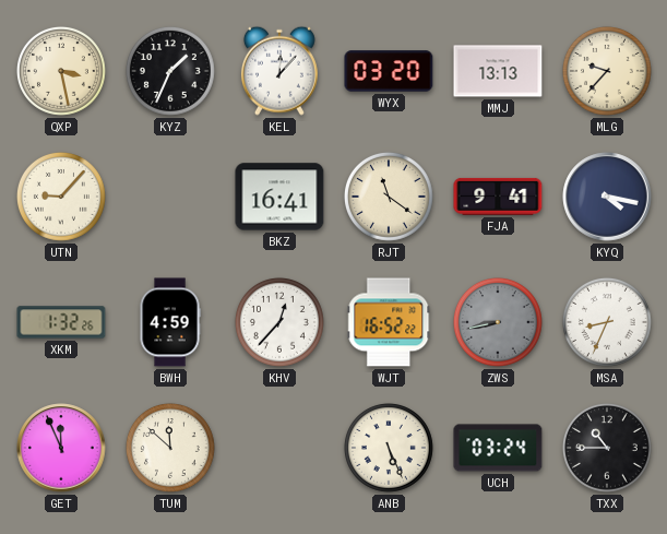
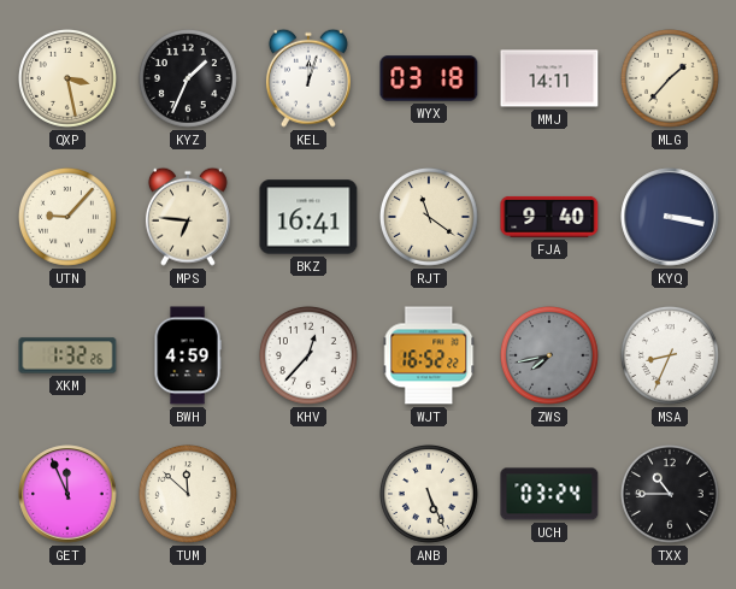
KEL: 12:07 -> 12:03
WYX: 03:20 -> 03:18
MMJ: 13:13 -> 14:11
MLG: 9:37 -> 1:37
MPS: none -> 6:46
FJA: 9:41 -> 9:40
KYQ: 4:17 -> 3:17
ZWS: 8:43 -> 7:43
